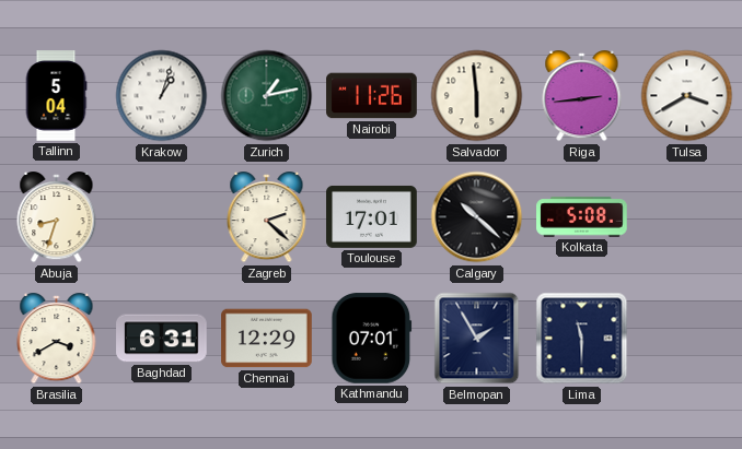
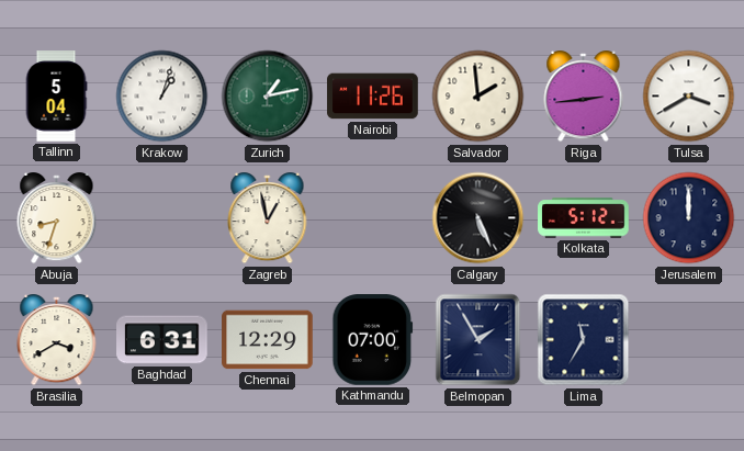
Salvador: 5:59 -> 1:59
Zagreb: 2:22 -> 12:58
Toulouse: 17:01 -> none
Calgary: 10:22 -> 5:26
Kolkata: 5:08 -> 5:12
Jerusalem: none -> 12:00
Kathmandu: 07:01 -> 07:00
Lima: 11:30 -> 11:35
